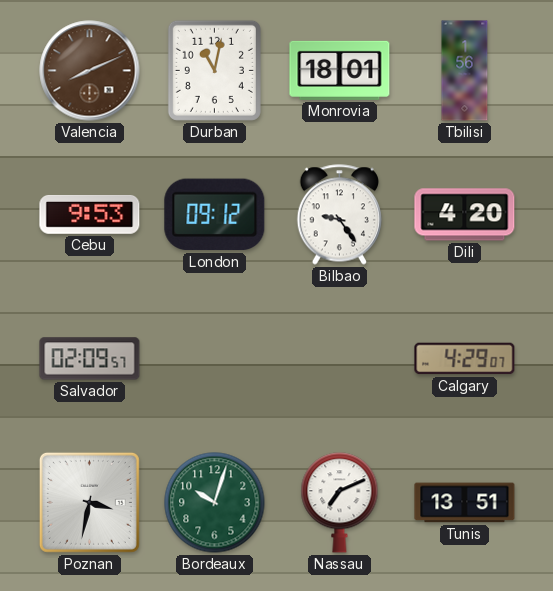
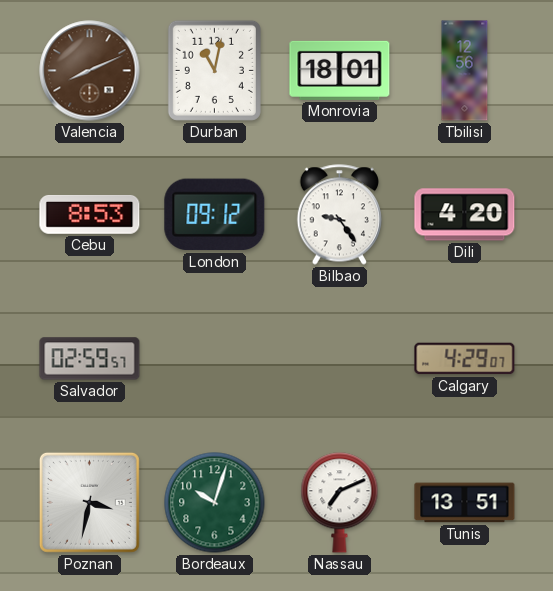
Tbilisi: 1:56 -> 12:56
Cebu: 9:53 -> 8:53
Salvador: 02:09 -> 02:59
